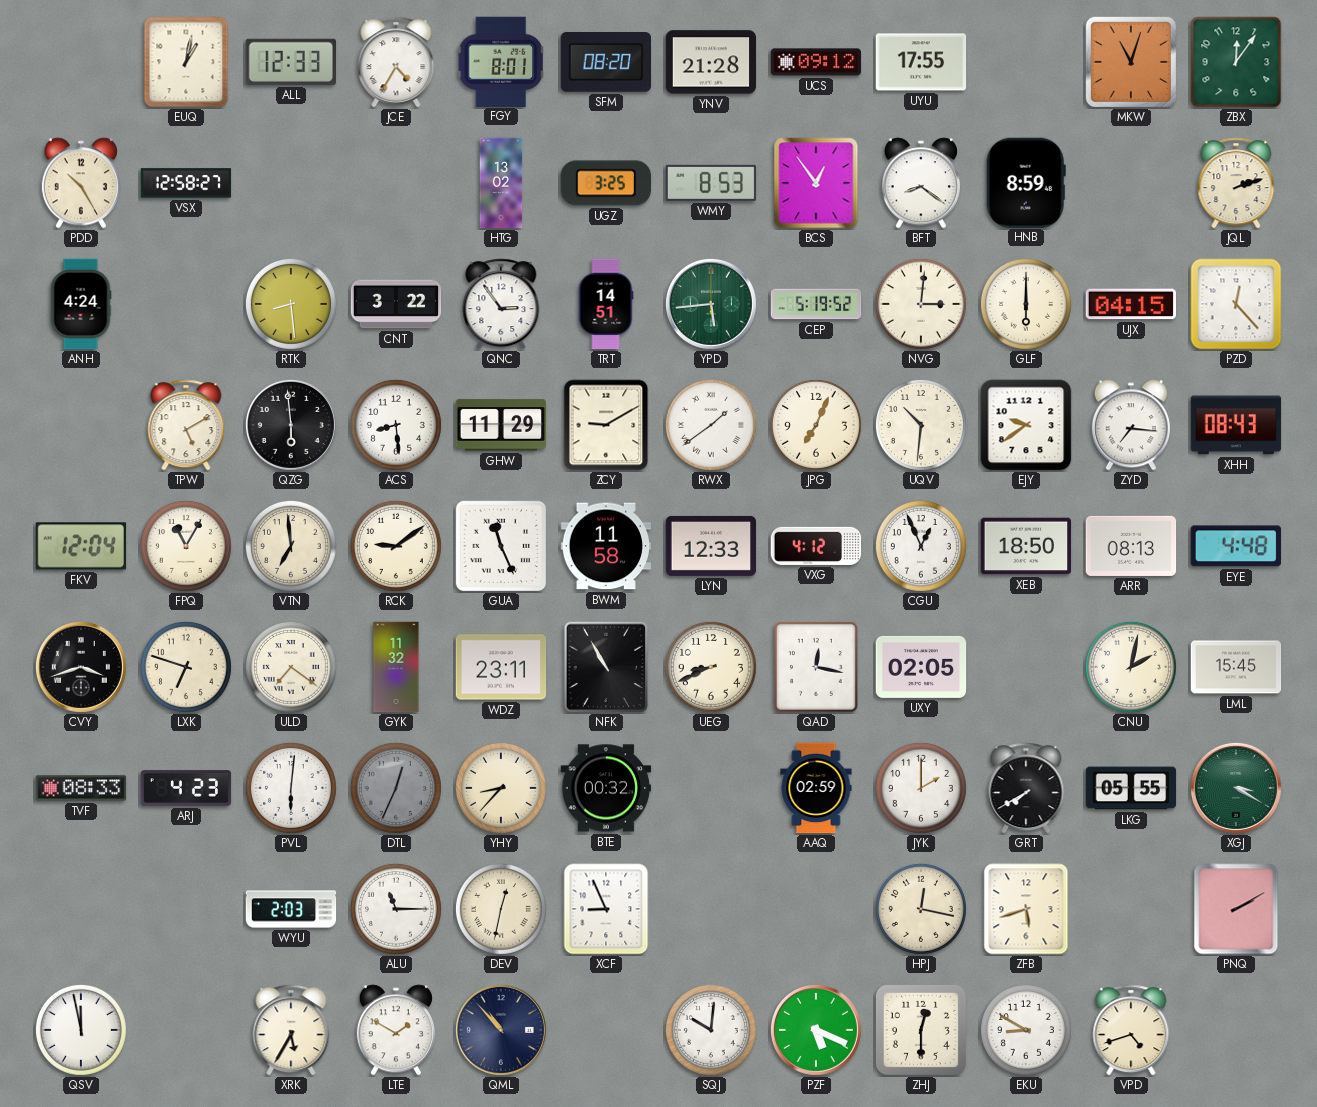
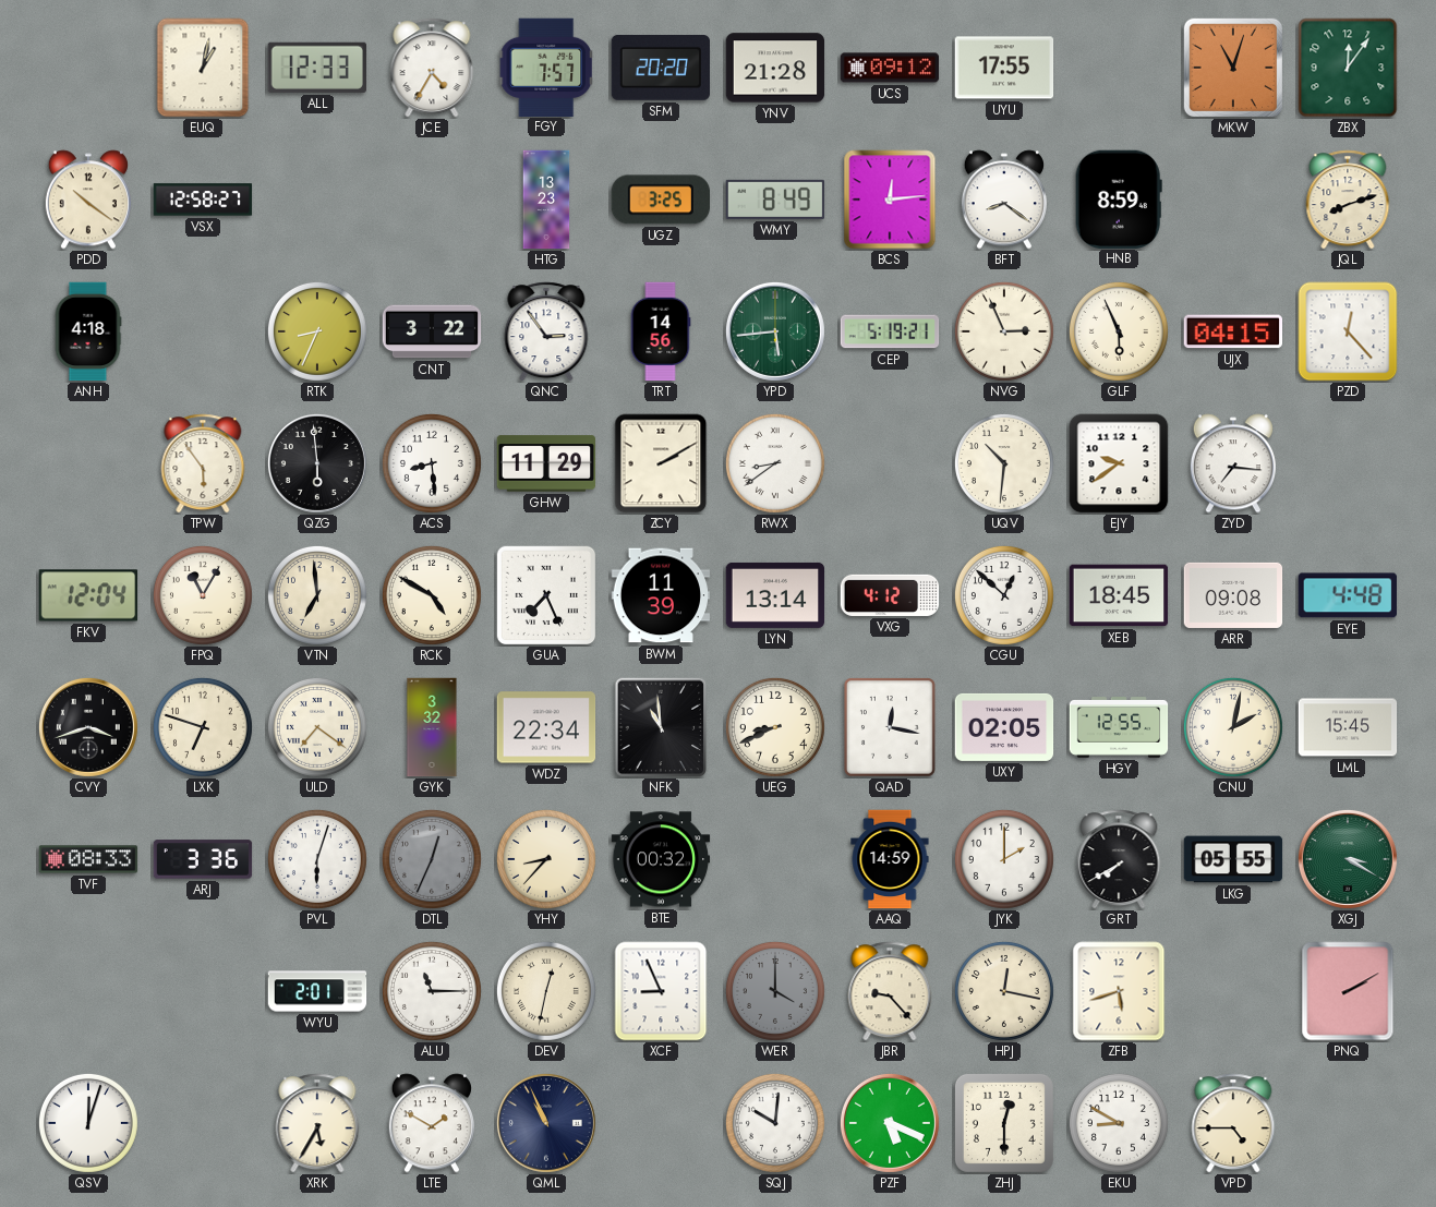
FGY: 8:01 -> 7:57
SFM: 08:20 -> 20:20
PDD: 10:25 -> 10:21
HTG: 13:02 -> 13:23
WMY: 8:53 -> 8:49
BCS: 12:54 -> 12:14
JQL: 2:12 -> 8:12
ANH: 4:24 -> 4:18
RTK: 8:29 -> 8:34
TRT: 14:51 -> 14:56
CEP: 5:19:52 -> 5:19:21
NVG: 3:01 -> 2:56
GLF: 6:00 -> 5:56
TPW: 5:10 -> 5:54
ZCY: 9:10 -> 2:10
RWX: 1:39 -> 8:39
JPG: 7:04 -> none
XHH: 08:43 -> none
RCK: 9:09 -> 4:50
GUA: 11:26 -> 7:26
BWM: 11:58 -> 11:39
LYN: 12:33 -> 13:14
CGU: 12:56 -> 12:52
XEB: 18:50 -> 18:45
ARR: 08:13 -> 09:08
GYK: 11:32 -> 3:32
WDZ: 23:11 -> 22:34
NFK: 10:55 -> 10:59
HGY: none -> 12:55
ARJ: 4:23 -> 3:36
PVL: 6:01 -> 6:03
AAQ: 02:59 -> 14:59
WYU: 2:03 -> 2:01
WER: none -> 4:00
JBR: none -> 9:23
QSV: 11:58 -> 12:03
QML: 10:53 -> 10:56
VPD: 4:42 -> 4:45
